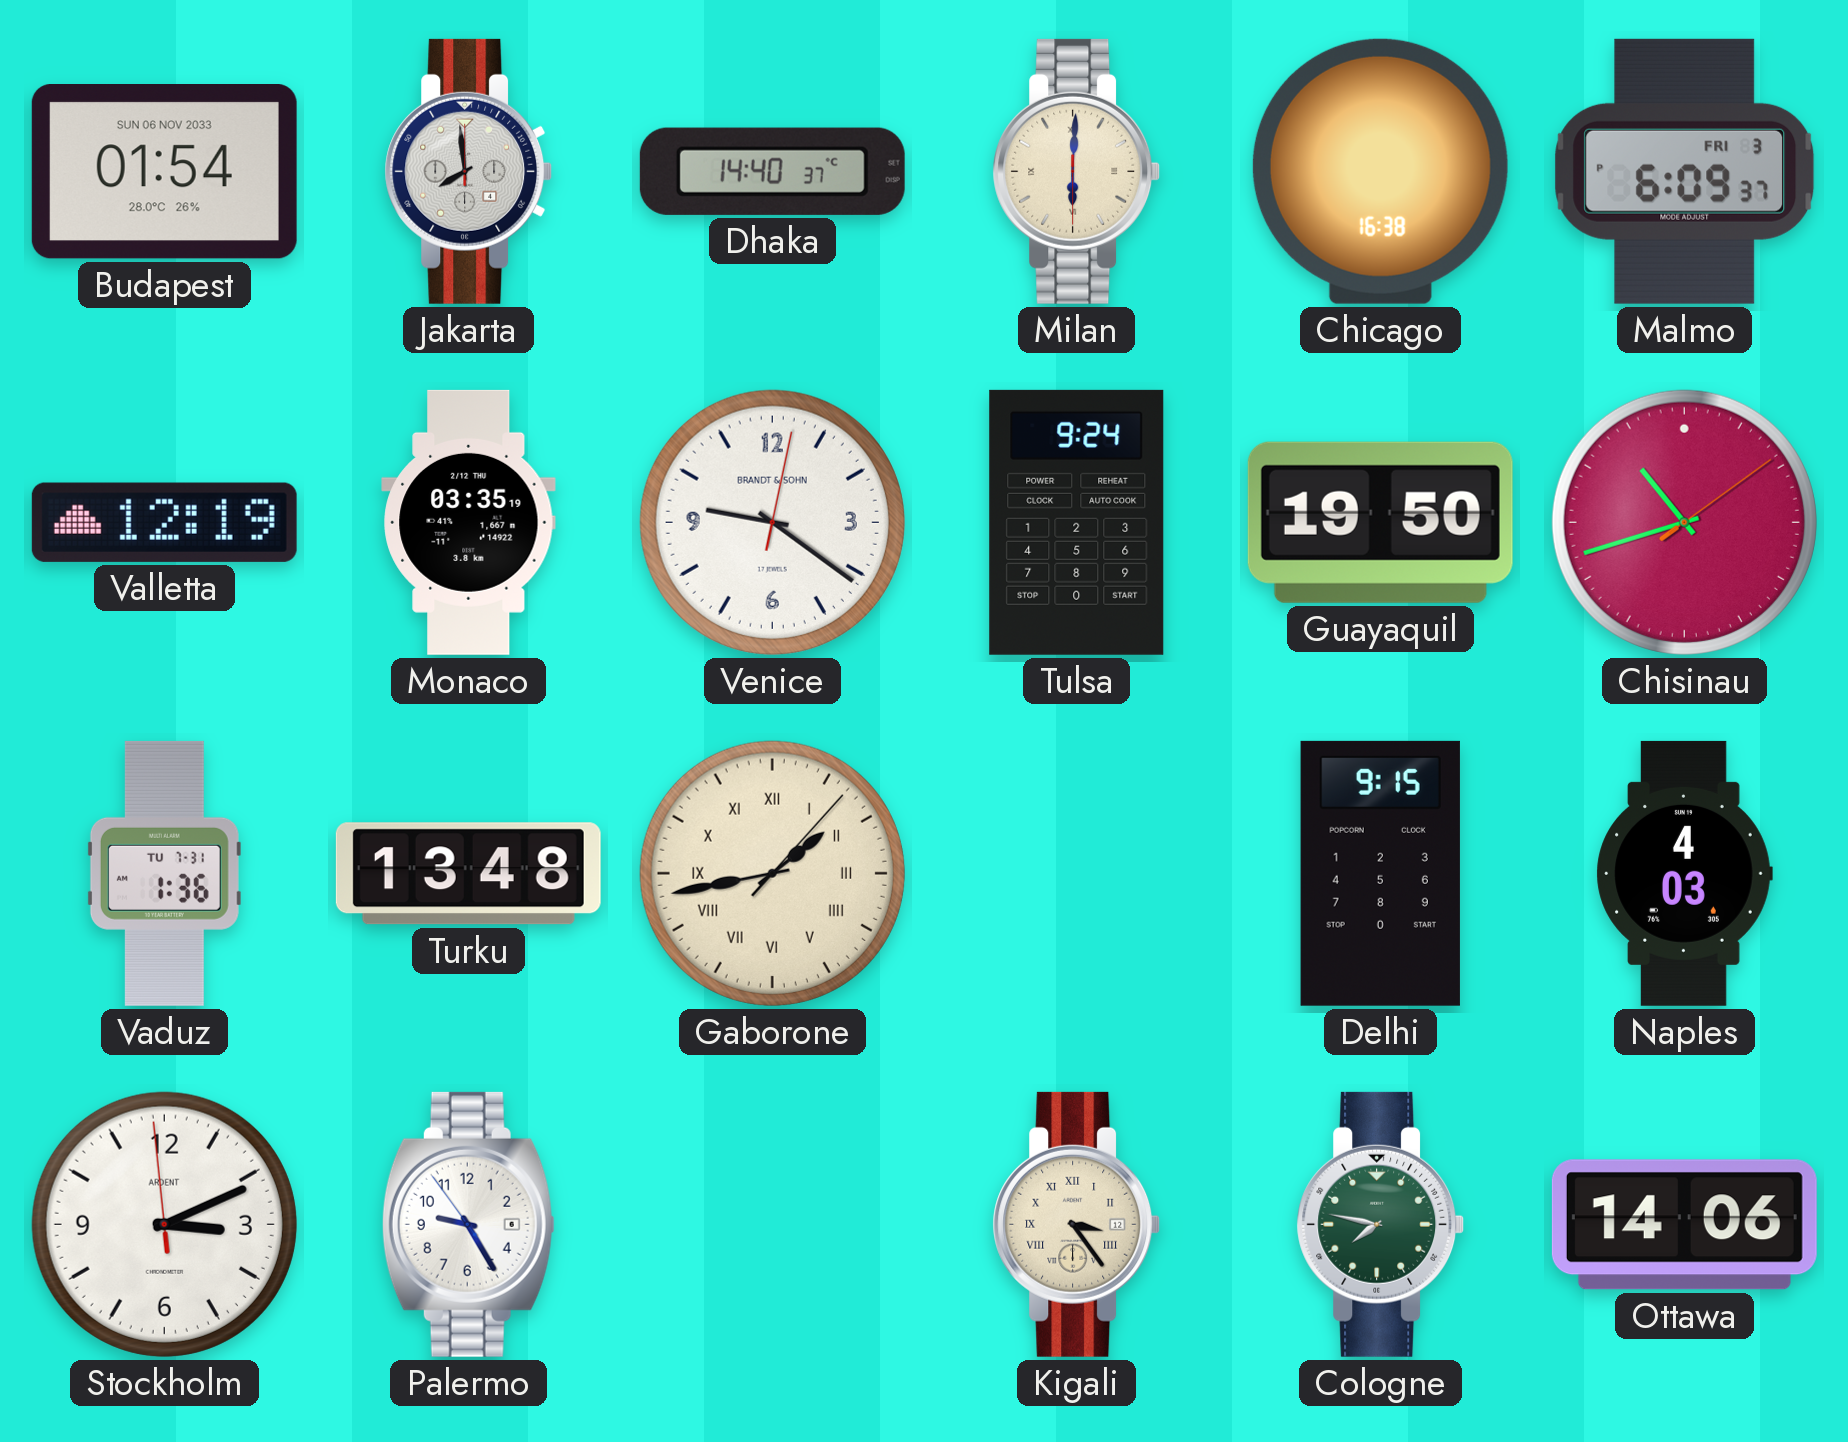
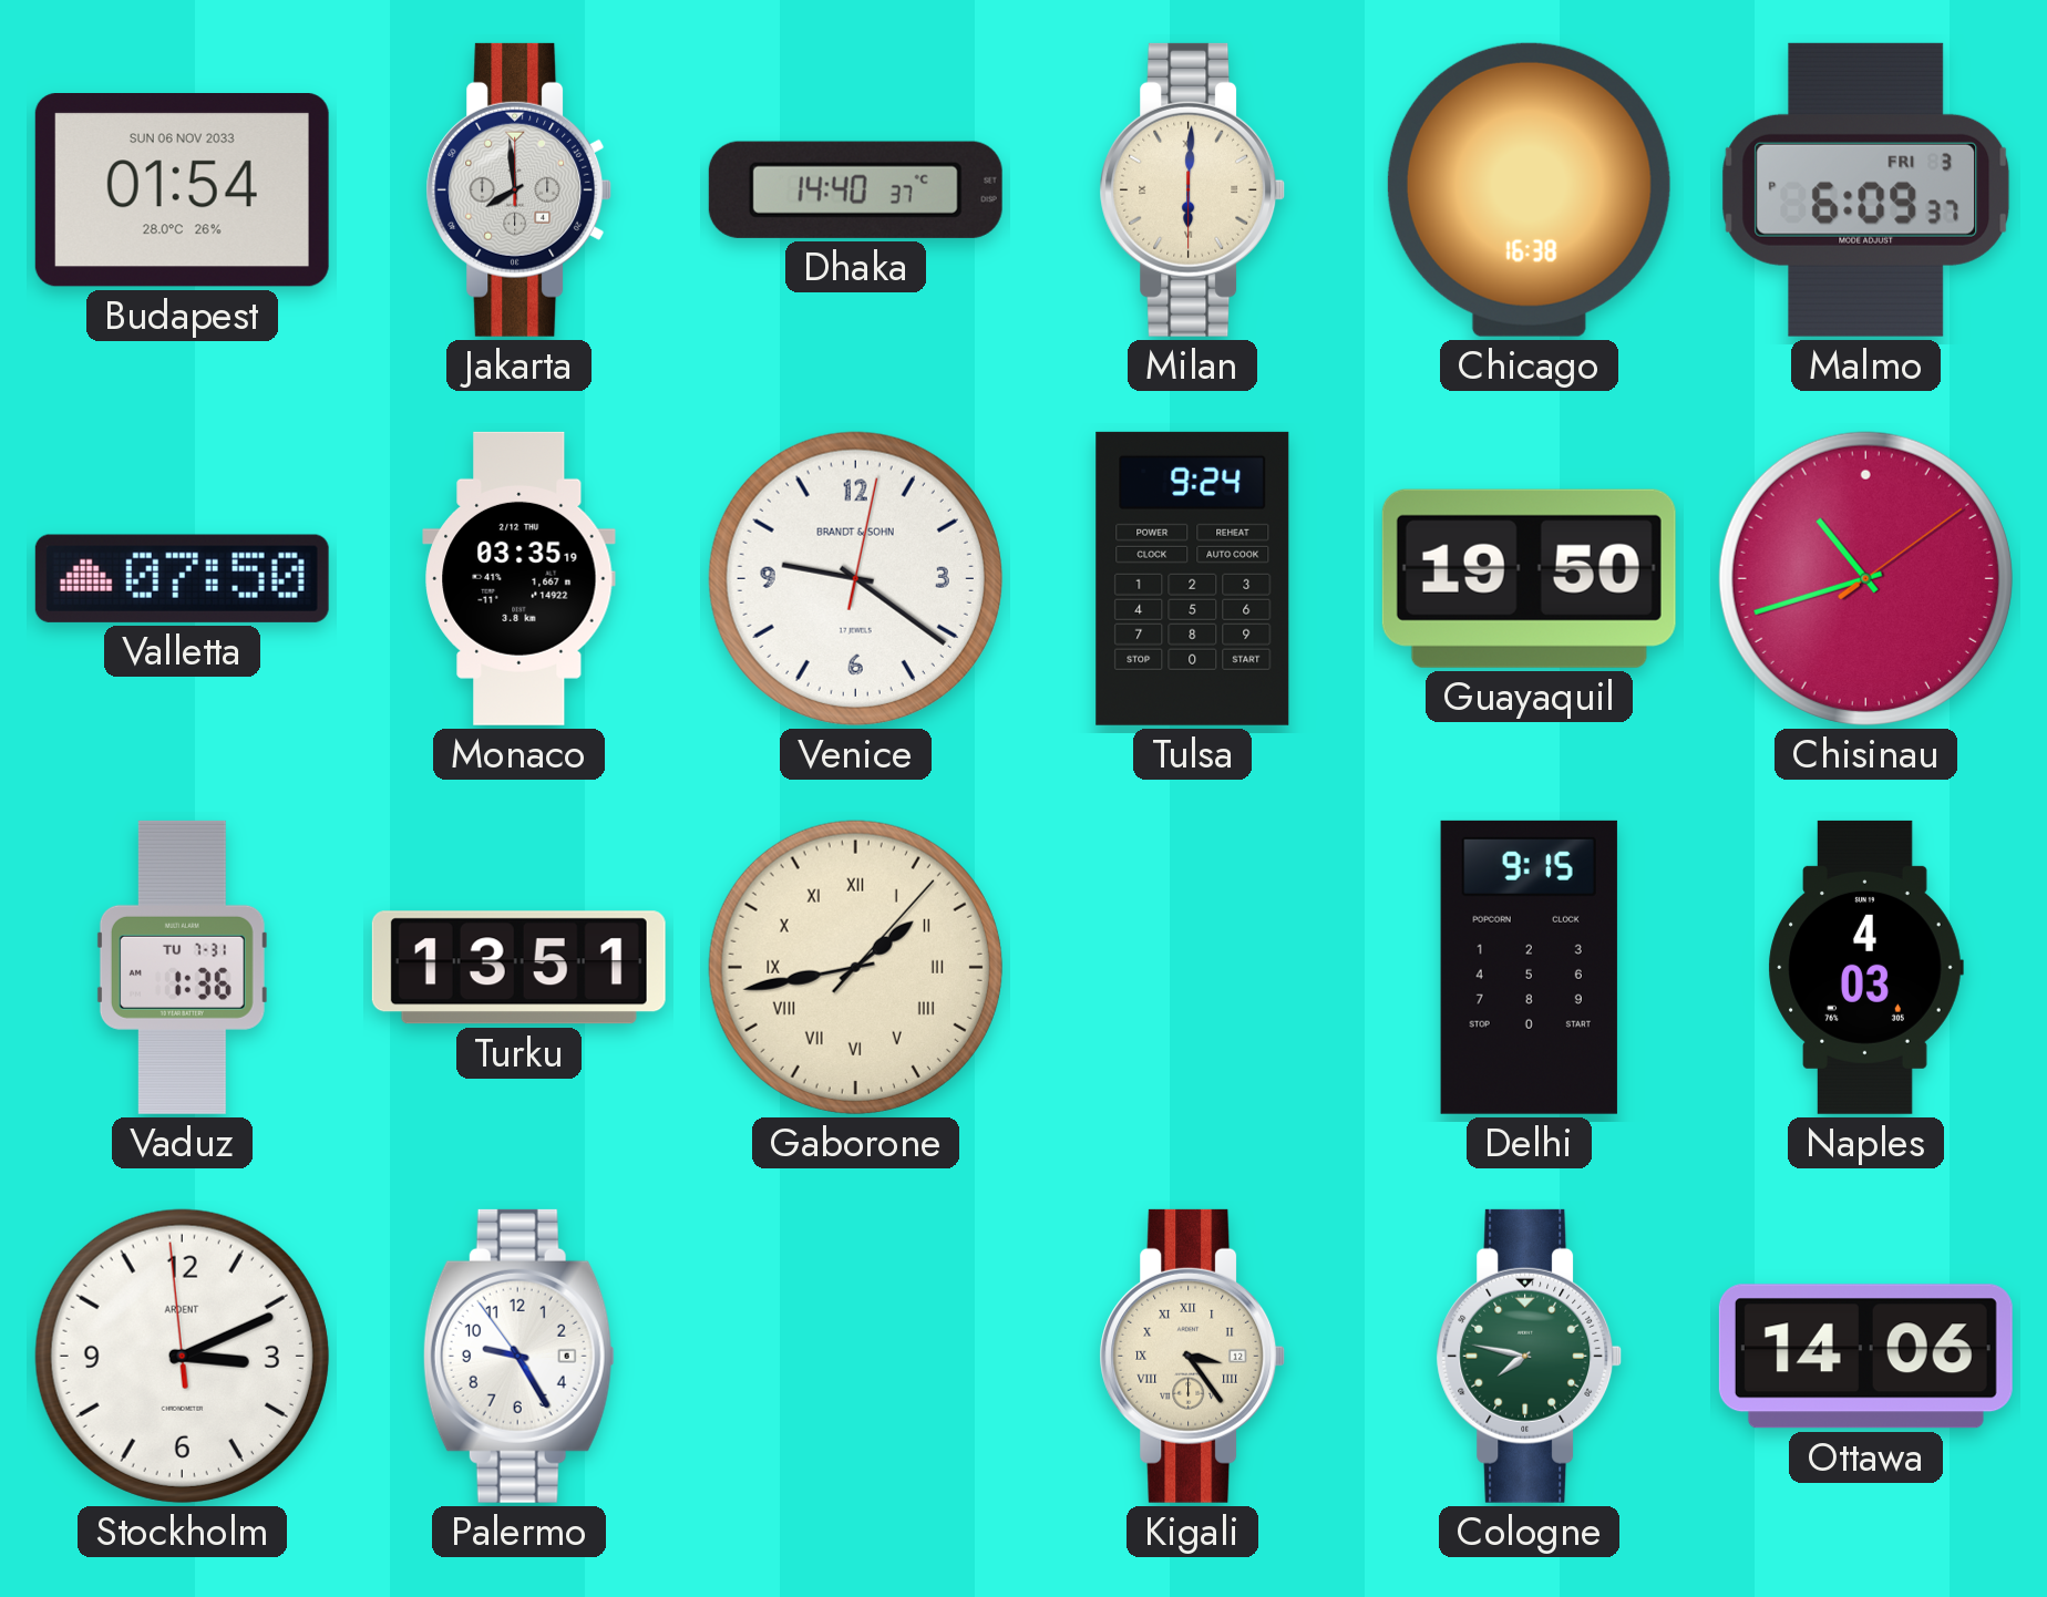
Valletta: 12:19 -> 07:50
Turku: 13:48 -> 13:51
